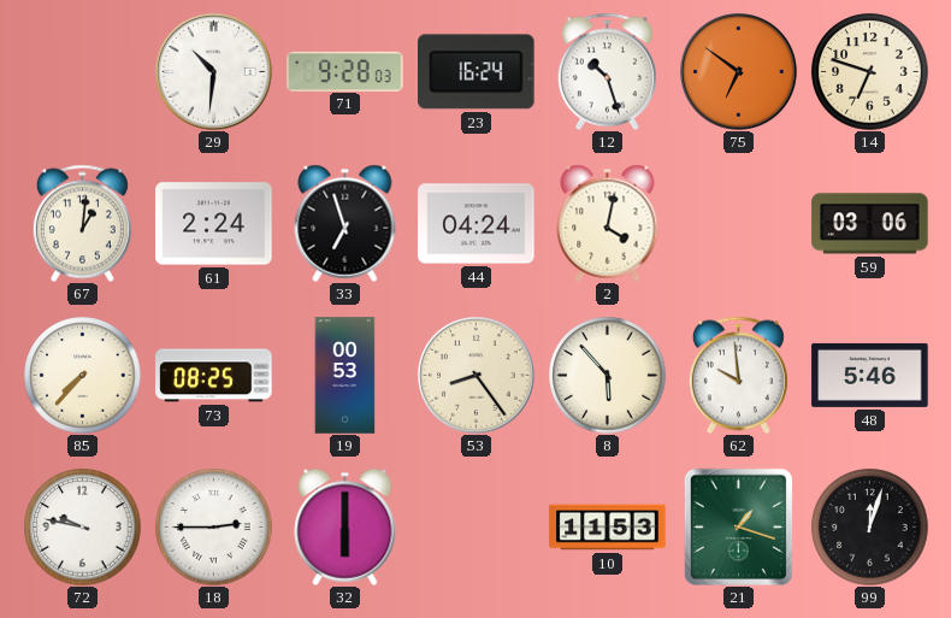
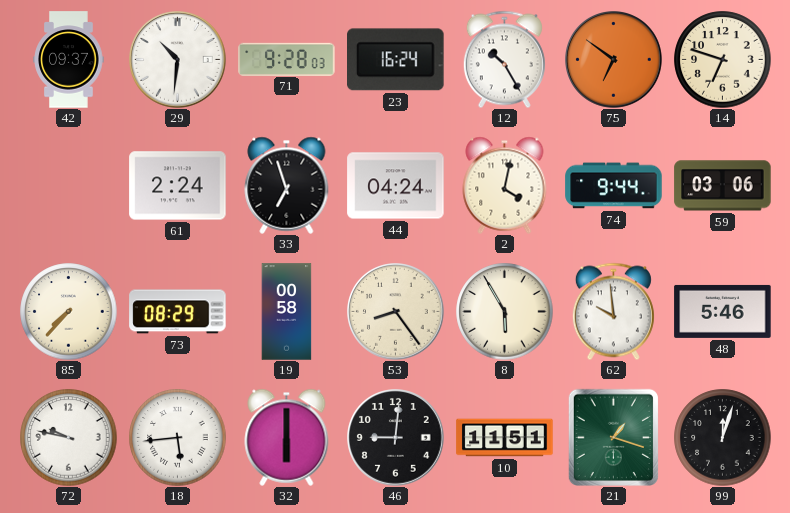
42: none -> 09:37
12: 10:27 -> 10:25
67: 1:01 -> none
74: none -> 9:44
73: 08:25 -> 08:29
19: 00:53 -> 00:58
8: 5:53 -> 5:55
18: 2:45 -> 5:44
46: none -> 9:01
10: 11:53 -> 11:51
